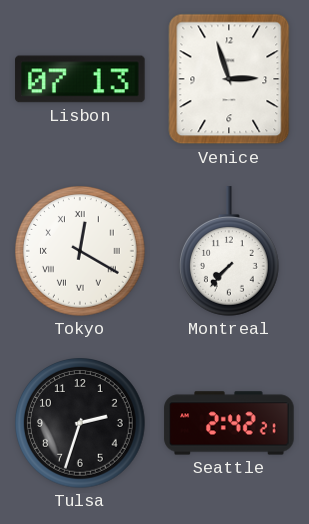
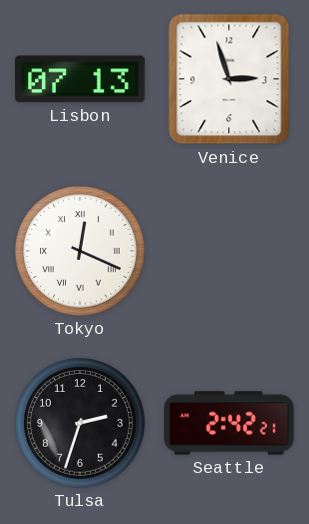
Tokyo: 12:20 -> 12:19
Montreal: 7:37 -> none
